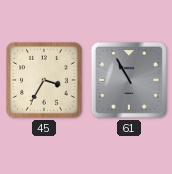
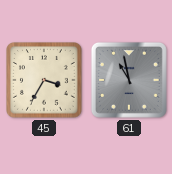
61: 10:55 -> 10:58
